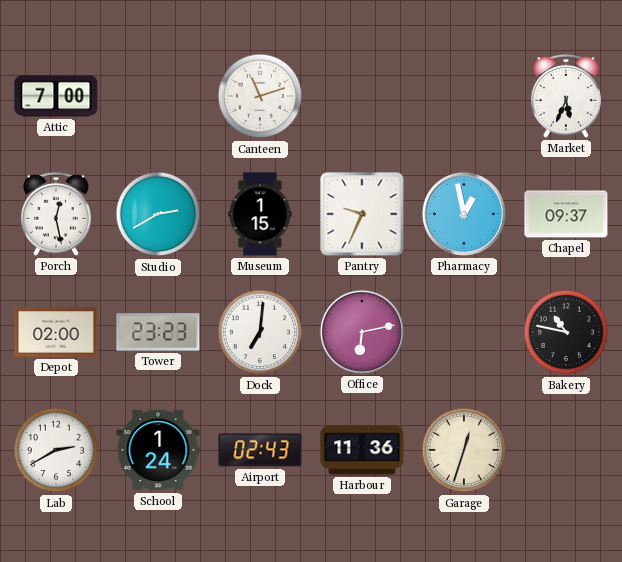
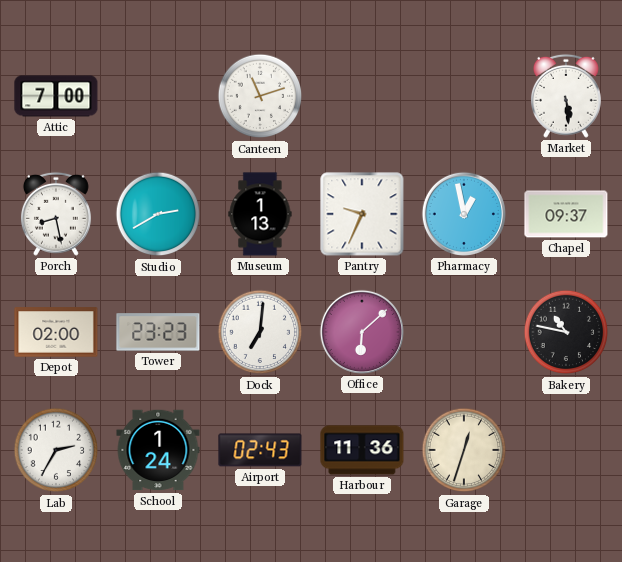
Market: 5:34 -> 5:29
Porch: 12:28 -> 8:28
Museum: 1:15 -> 1:13
Office: 6:13 -> 6:08
Lab: 2:40 -> 2:35
